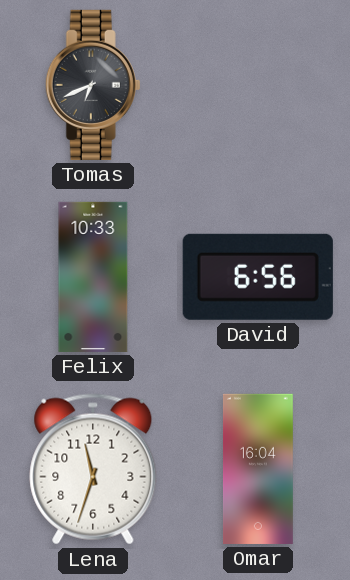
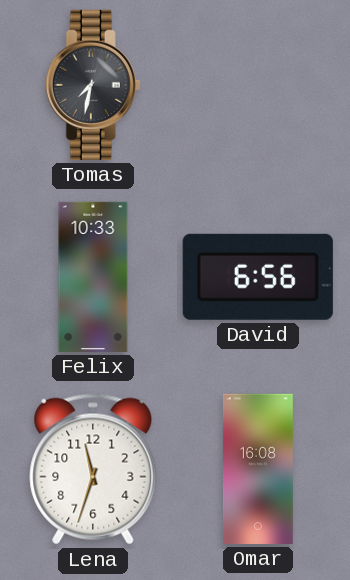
Tomas: 6:41 -> 7:32
Omar: 16:04 -> 16:08
